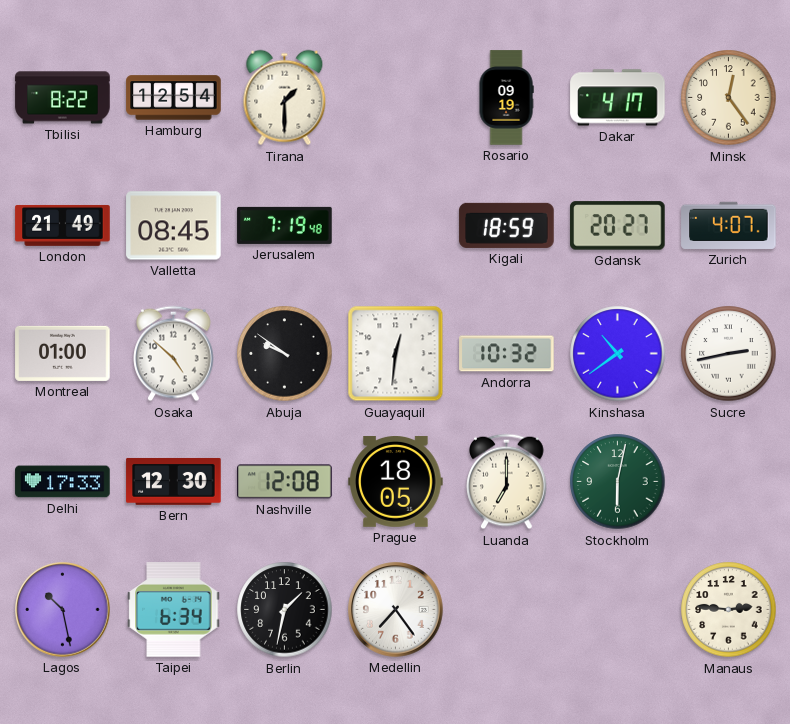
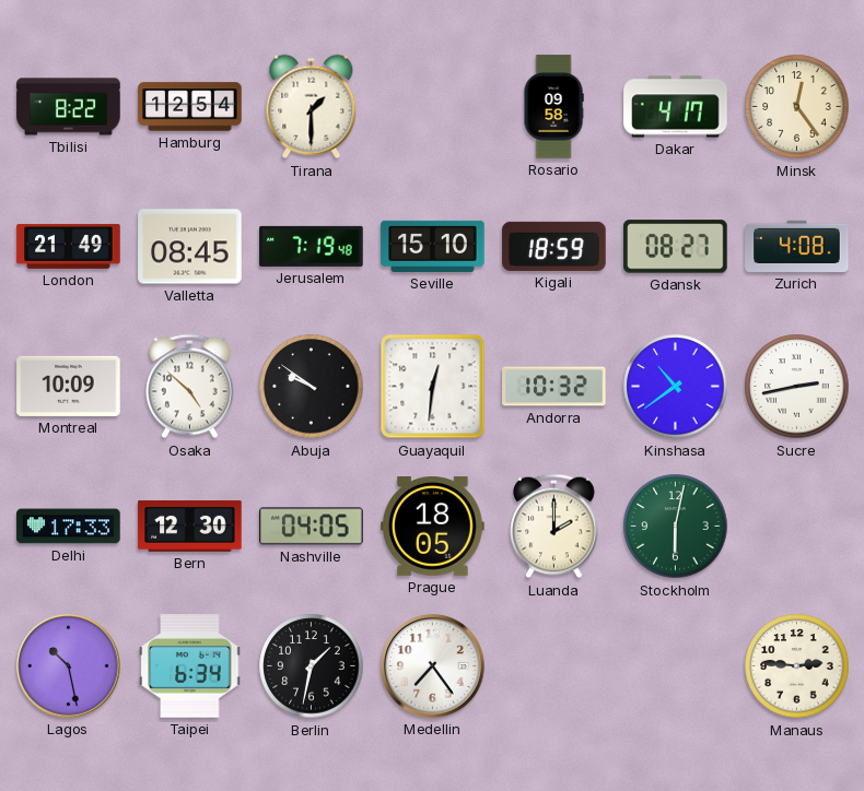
Rosario: 09:19 -> 09:58
Seville: none -> 15:10
Gdansk: 20:27 -> 08:27
Zurich: 4:07 -> 4:08
Montreal: 01:00 -> 10:09
Nashville: 12:08 -> 04:05
Luanda: 7:00 -> 2:00
